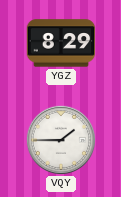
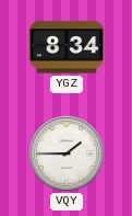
YGZ: 8:29 -> 8:34
